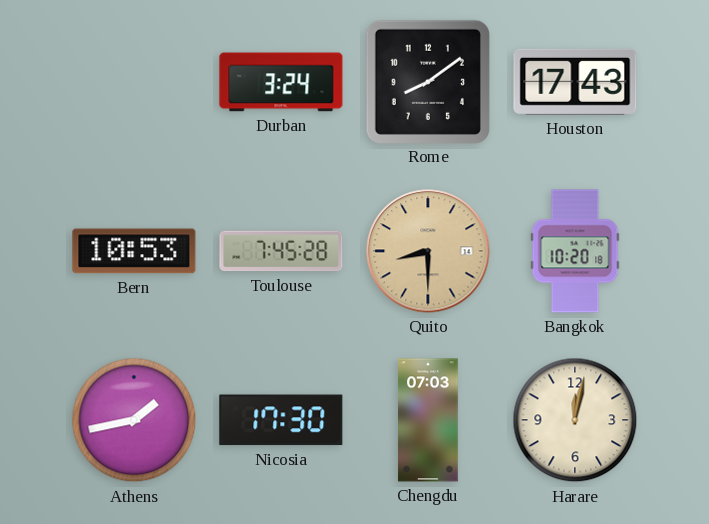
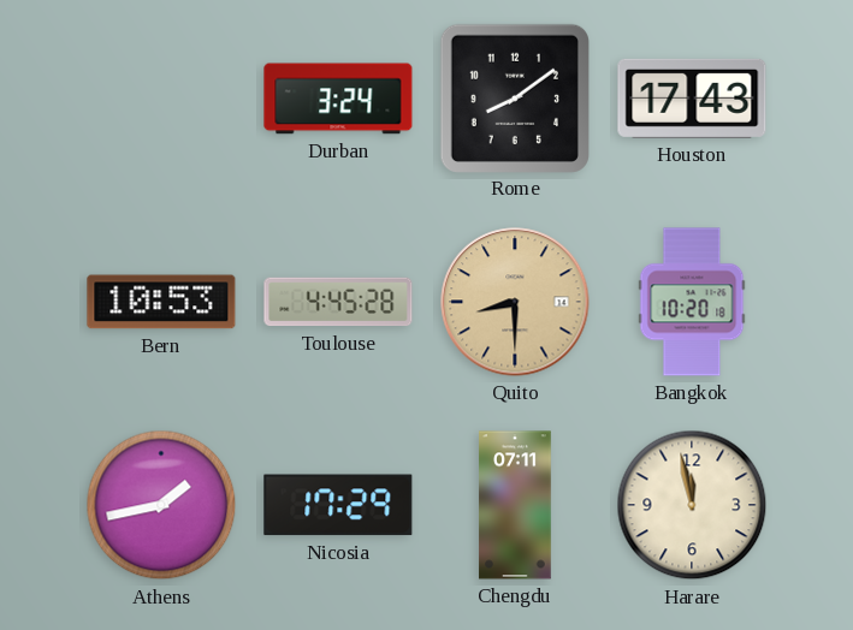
Toulouse: 7:45 -> 4:45
Nicosia: 17:30 -> 17:29
Chengdu: 07:03 -> 07:11
Harare: 12:02 -> 11:58
